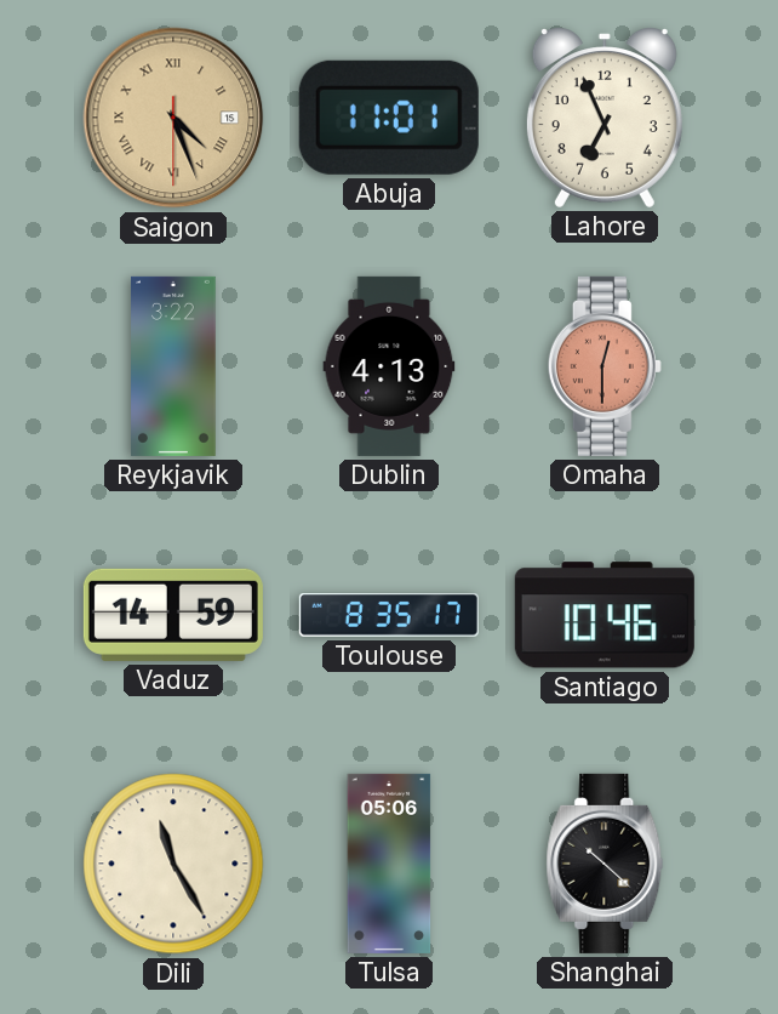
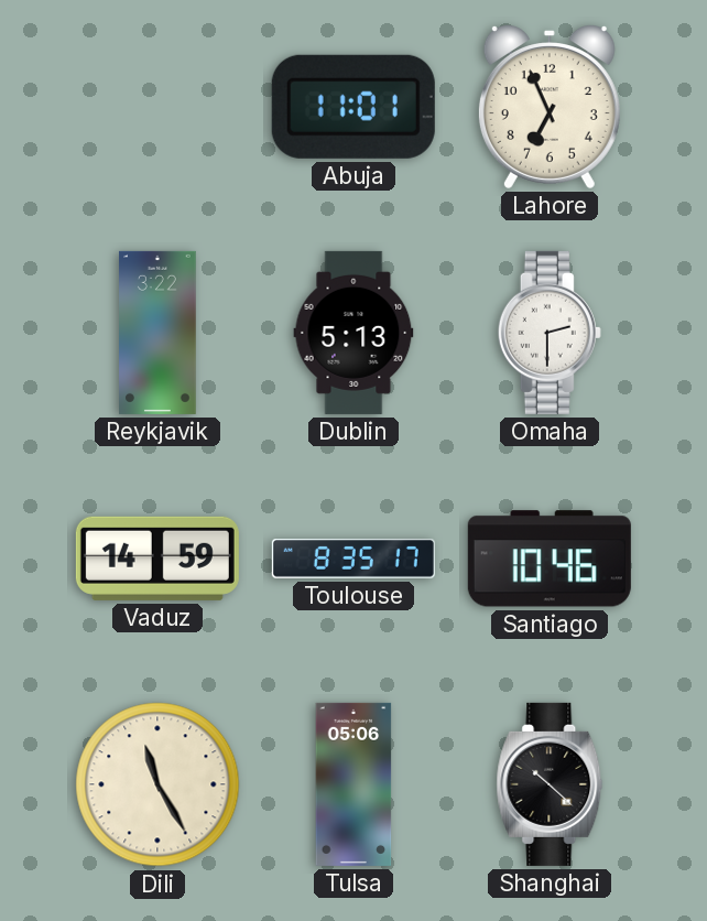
Saigon: 4:26 -> none
Dublin: 4:13 -> 5:13
Omaha: 12:30 -> 2:30
Omaha dial: salmon -> white
